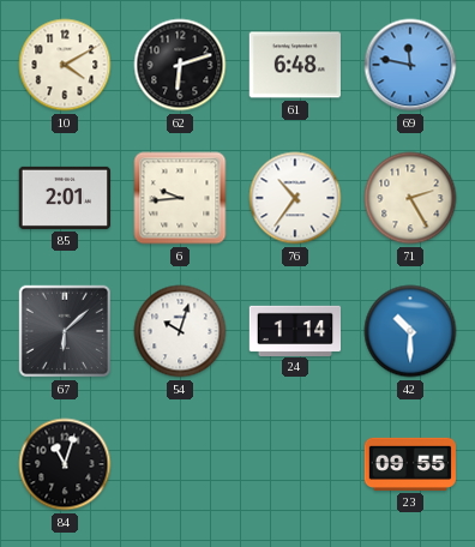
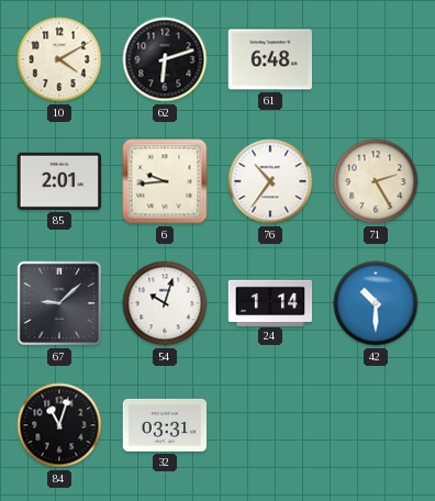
69: 11:47 -> none
67: 6:08 -> 9:08
32: none -> 03:31
23: 09:55 -> none
